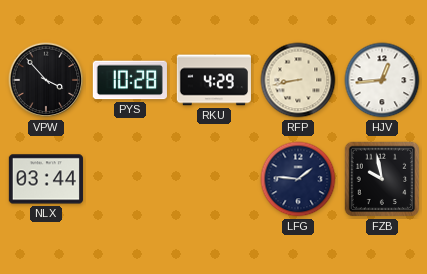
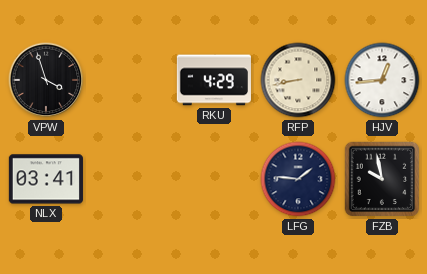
VPW: 3:53 -> 3:57
PYS: 10:28 -> none
NLX: 03:44 -> 03:41
